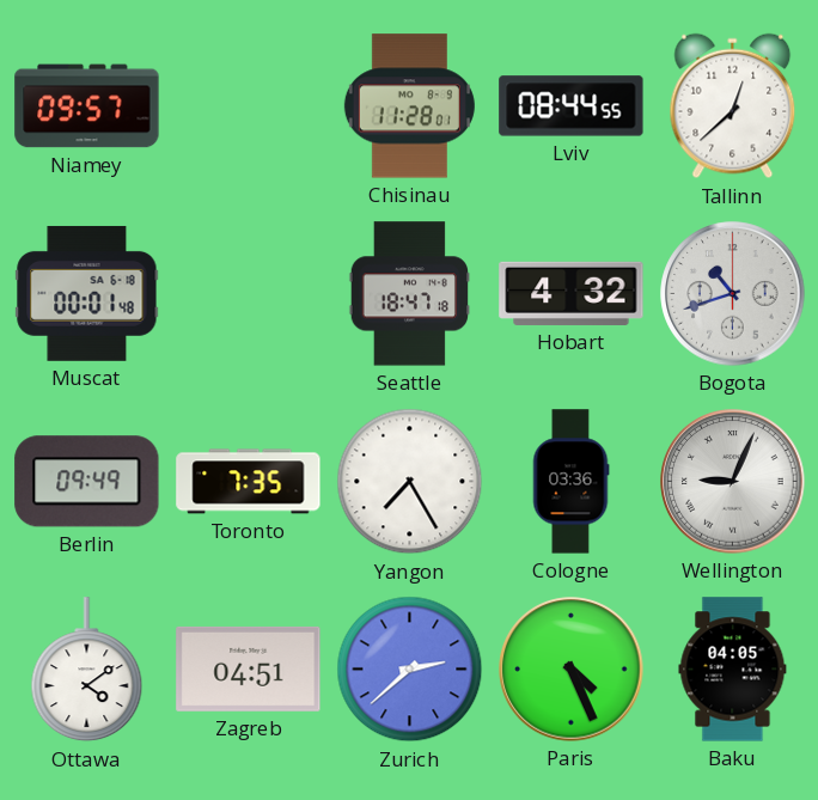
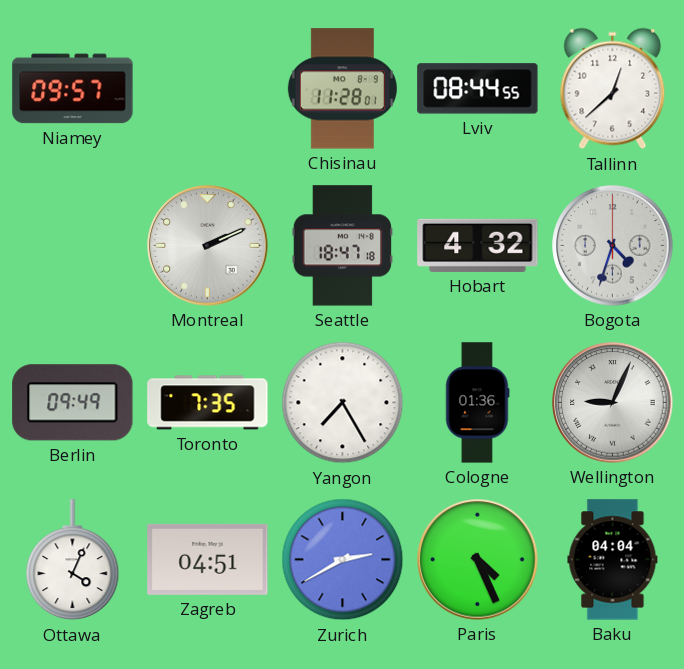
Muscat: 00:01 -> none
Montreal: none -> 2:11
Bogota: 10:42 -> 4:33
Cologne: 03:36 -> 01:36
Ottawa: 4:09 -> 4:04
Zurich: 2:38 -> 2:40
Baku: 04:05 -> 04:04
